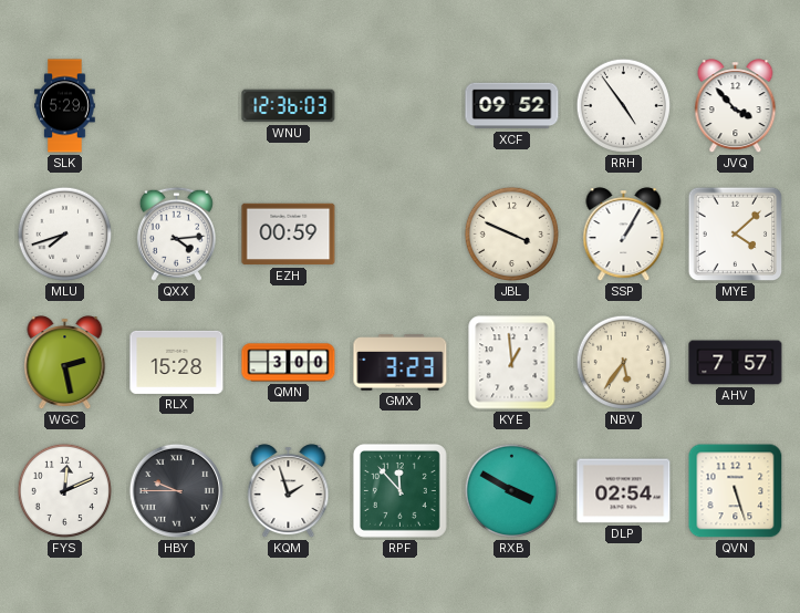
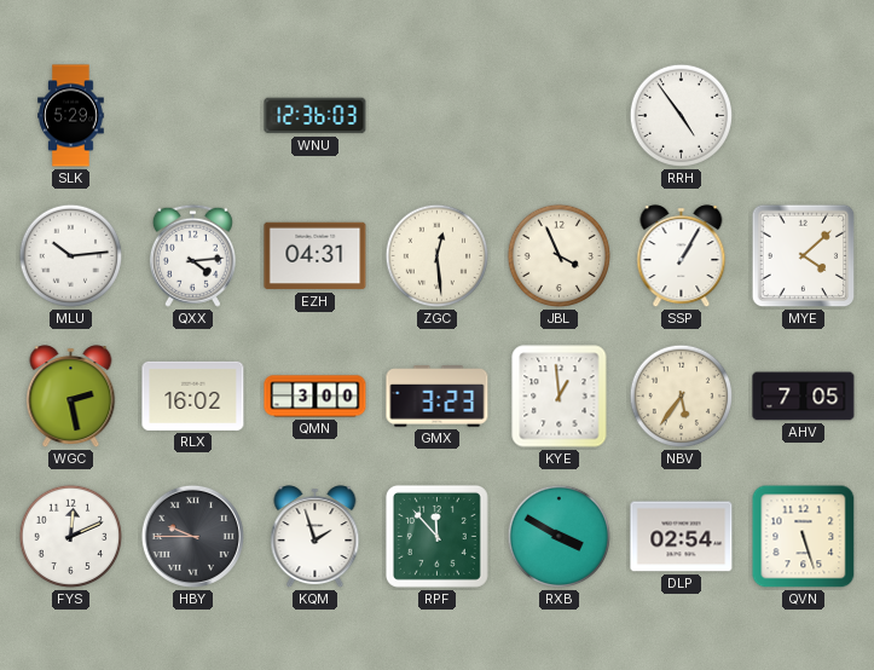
XCF: 09:52 -> none
JVQ: 3:53 -> none
MLU: 7:42 -> 10:14
EZH: 00:59 -> 04:31
ZGC: none -> 12:29
JBL: 3:49 -> 3:56
RLX: 15:28 -> 16:02
AHV: 7:57 -> 7:05
